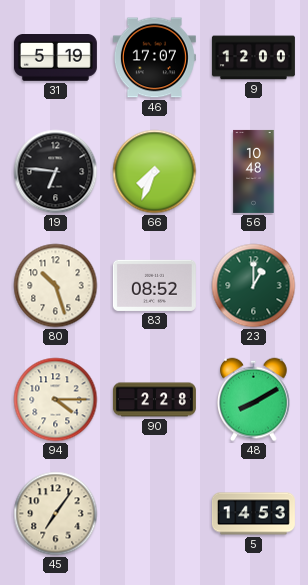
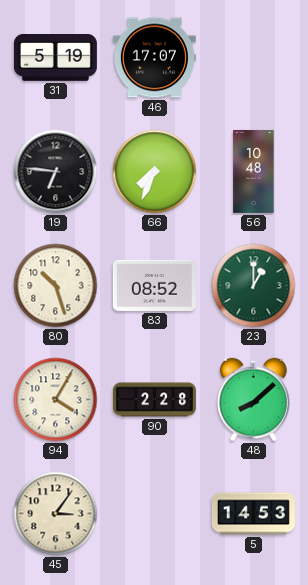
9: 12:00 -> none
94: 4:15 -> 4:05
48: 8:10 -> 8:08
45: 7:06 -> 3:06
